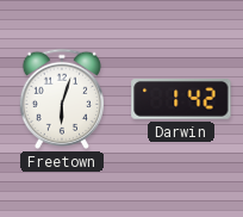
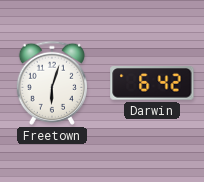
Darwin: 1:42 -> 6:42
